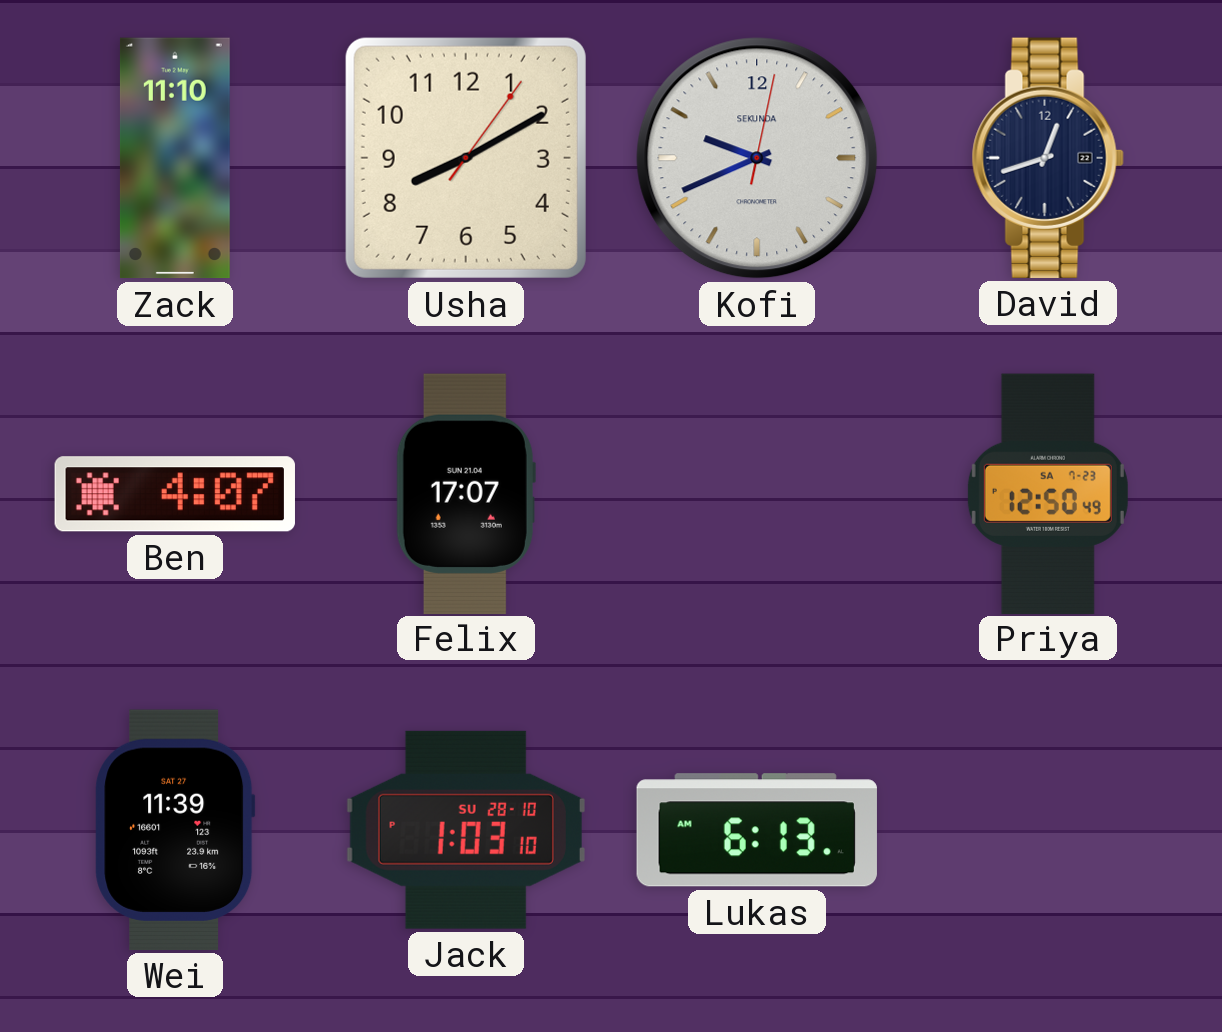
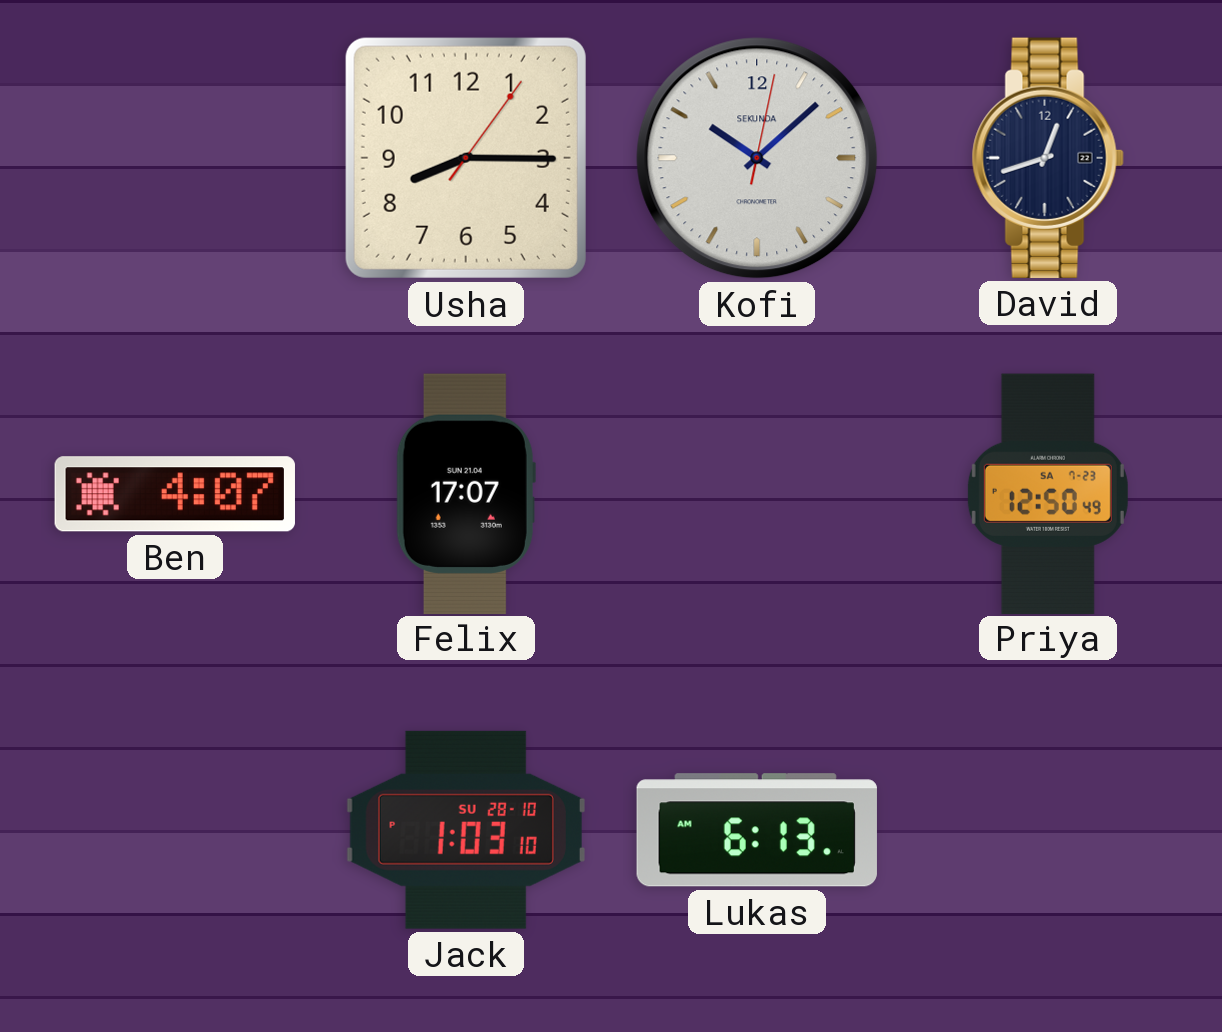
Zack: 11:10 -> none
Usha: 8:10 -> 8:15
Kofi: 9:41 -> 10:08
Wei: 11:39 -> none
